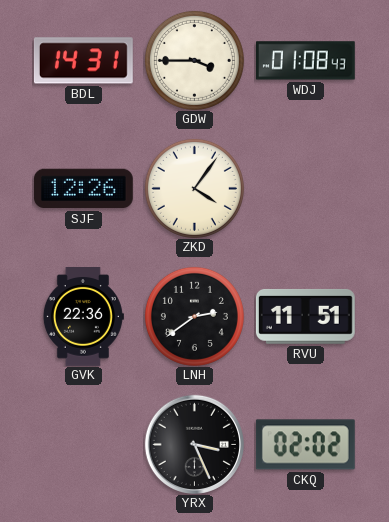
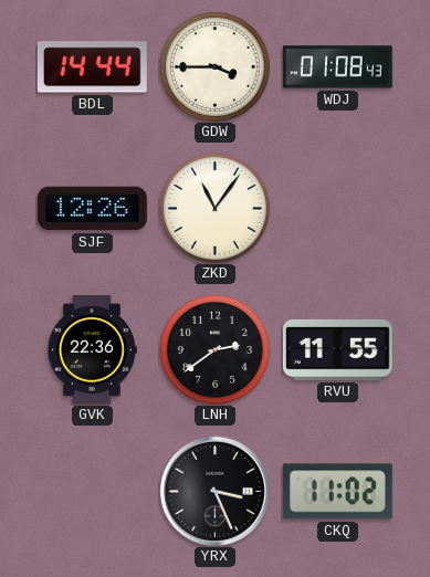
BDL: 14:31 -> 14:44
ZKD: 4:06 -> 11:06
RVU: 11:51 -> 11:55
CKQ: 02:02 -> 11:02
